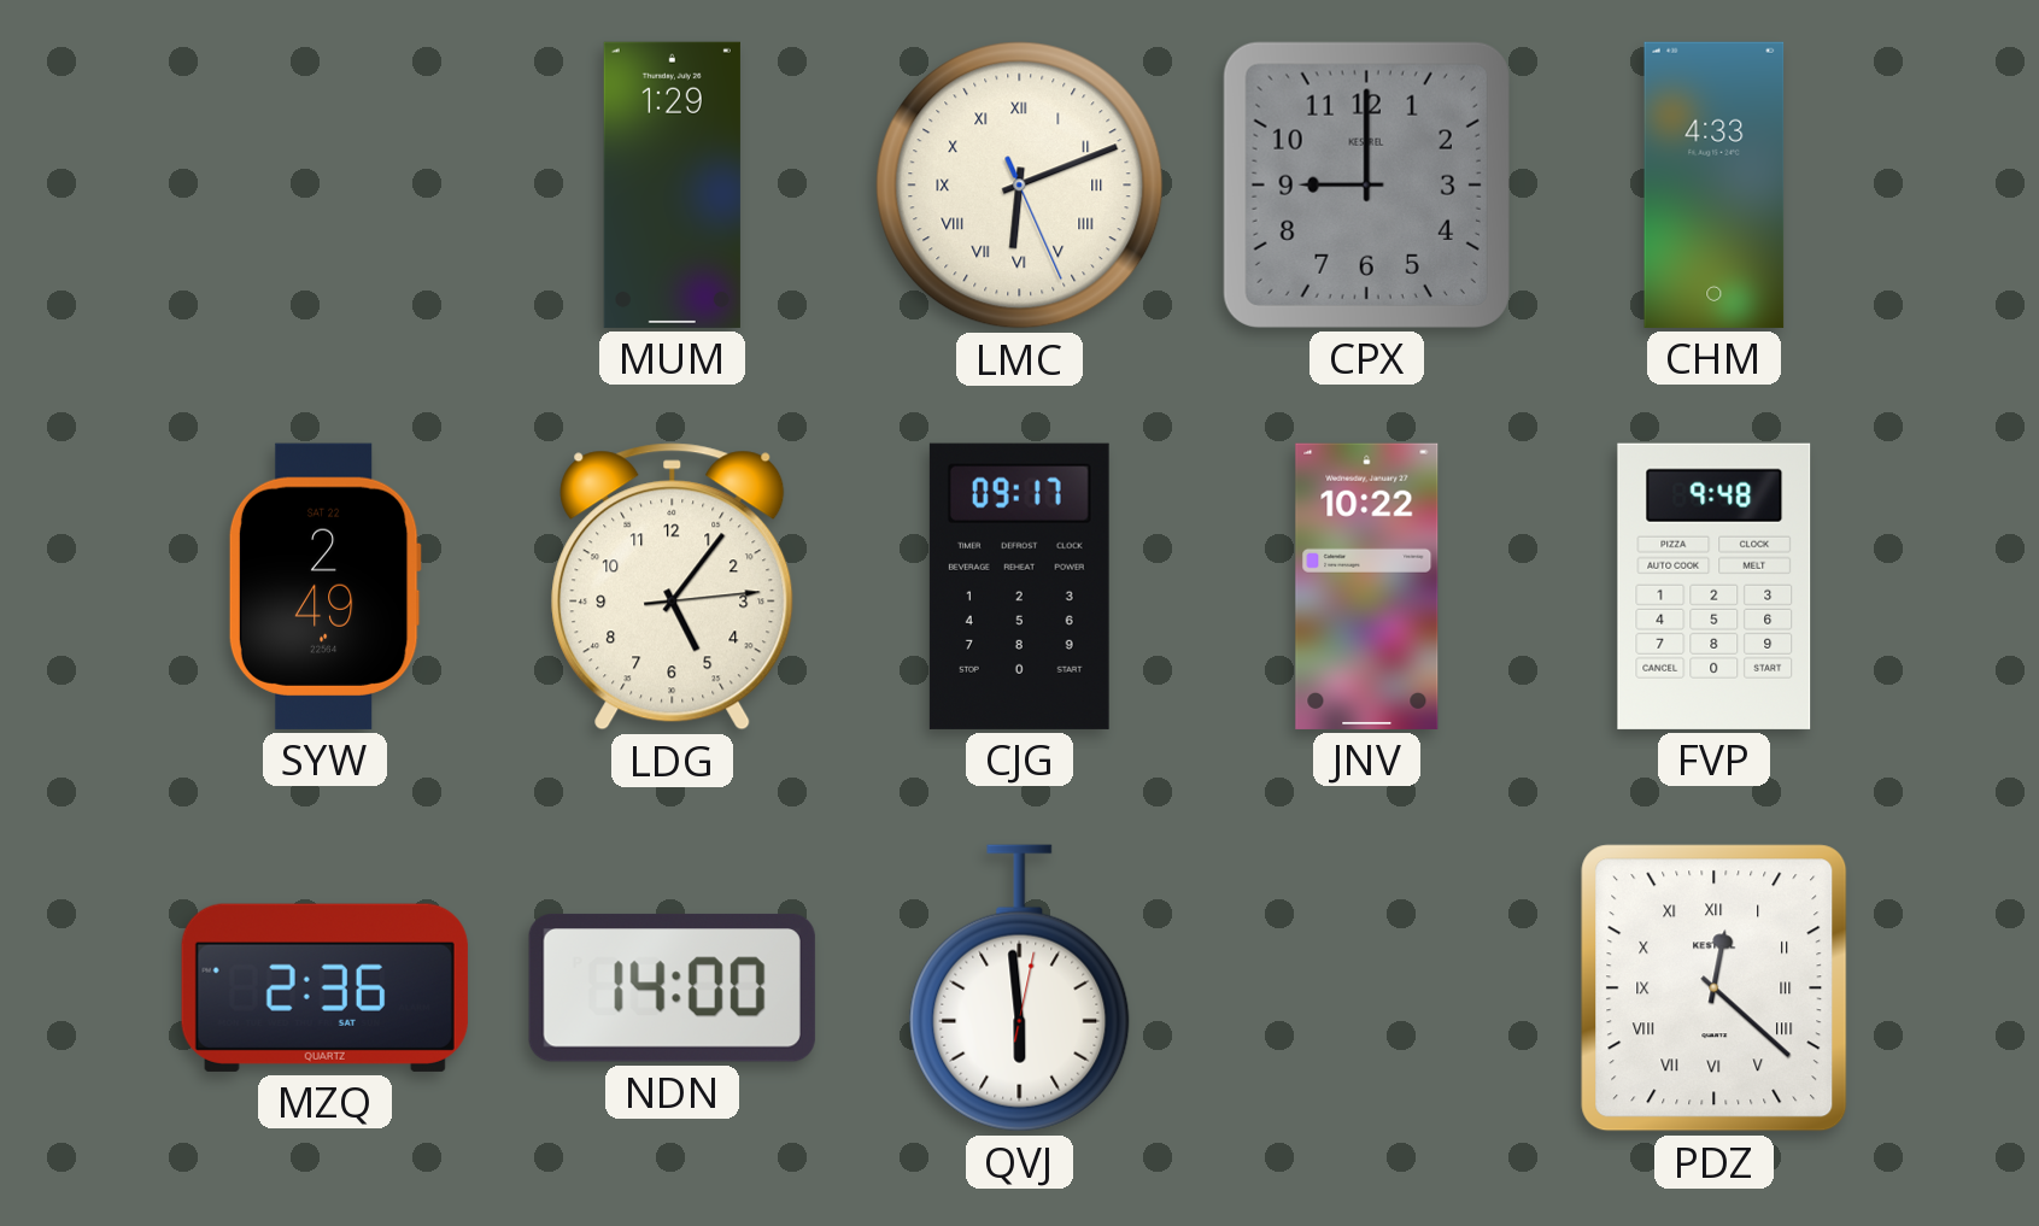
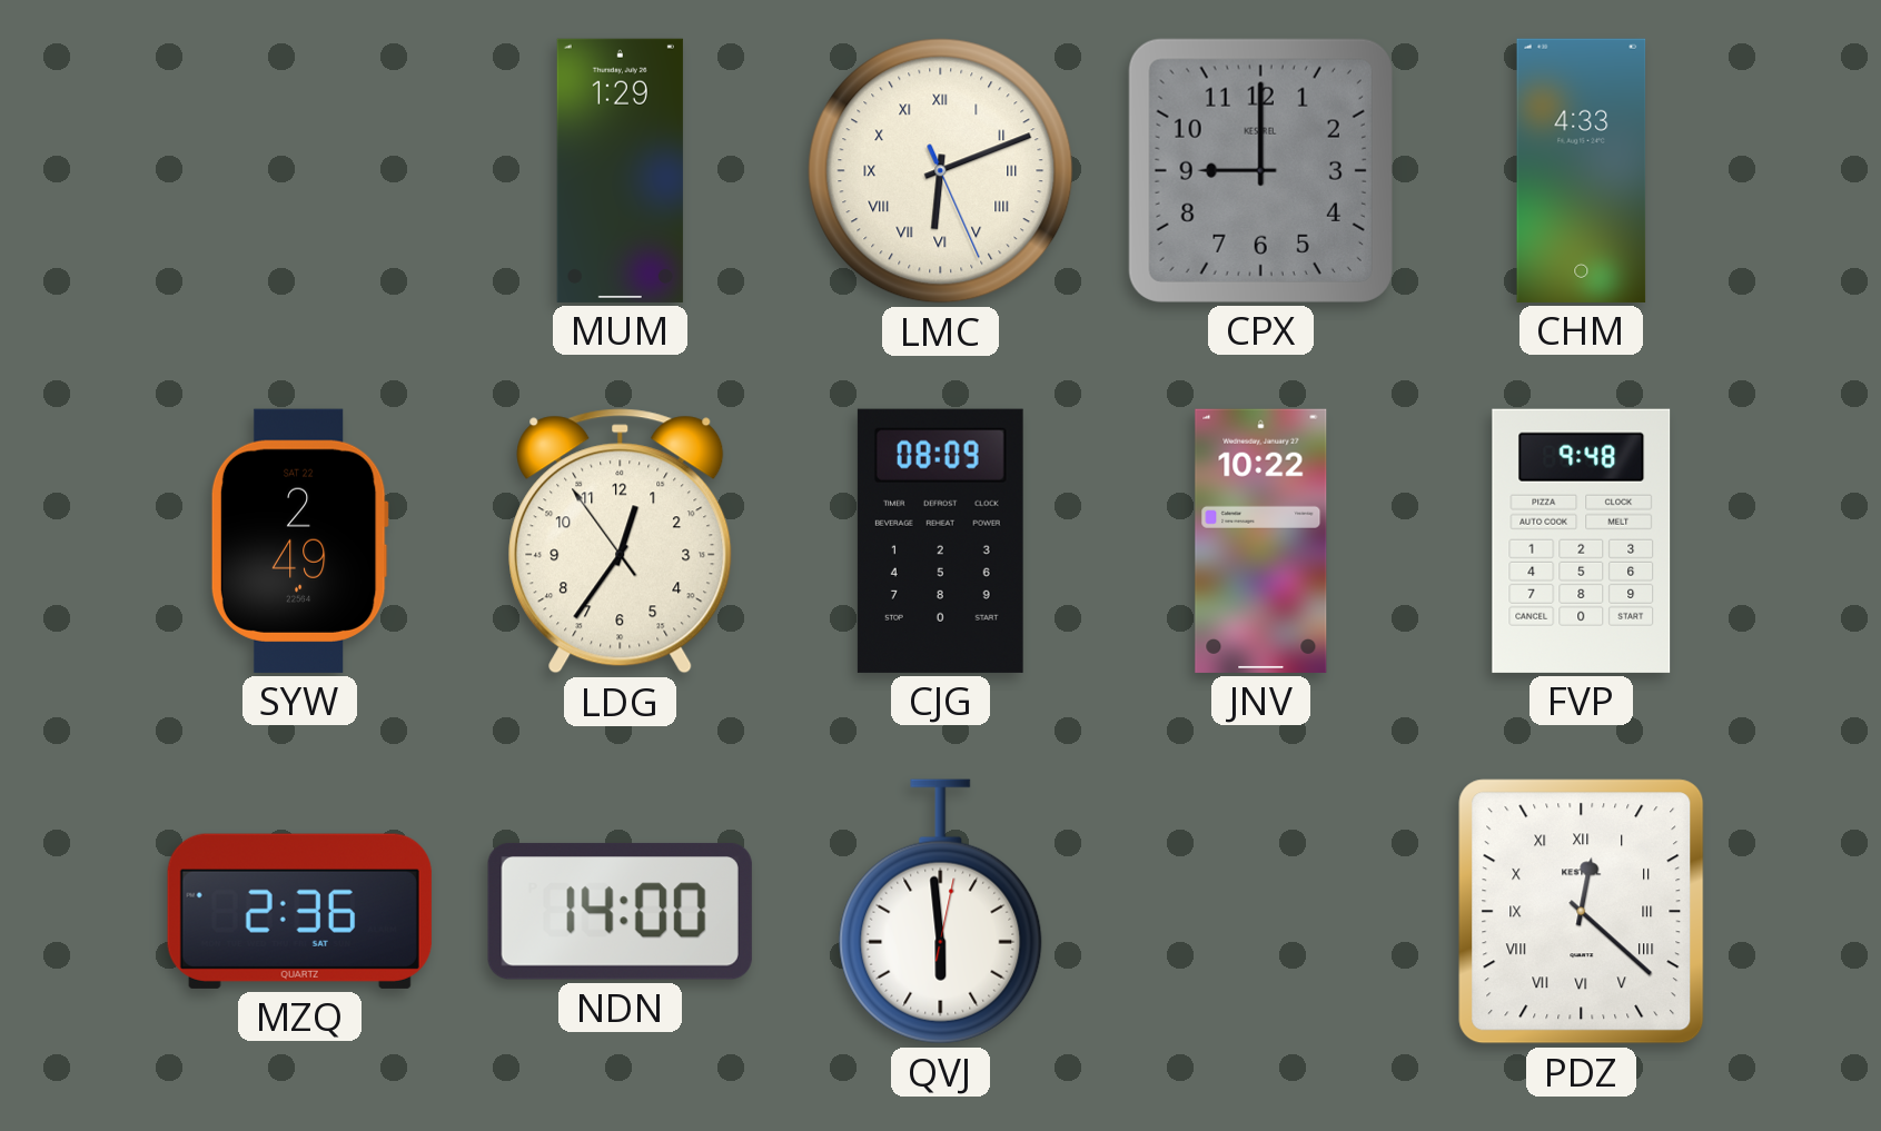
LDG: 5:06 -> 12:35
CJG: 09:17 -> 08:09
